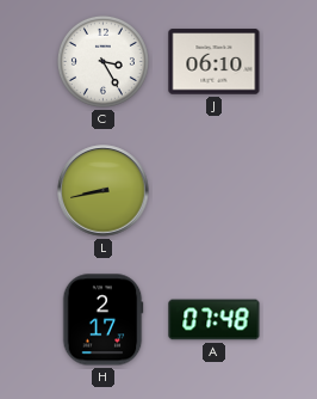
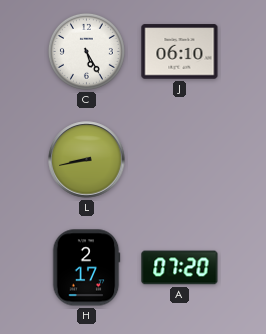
C: 3:25 -> 5:25
A: 07:48 -> 07:20
